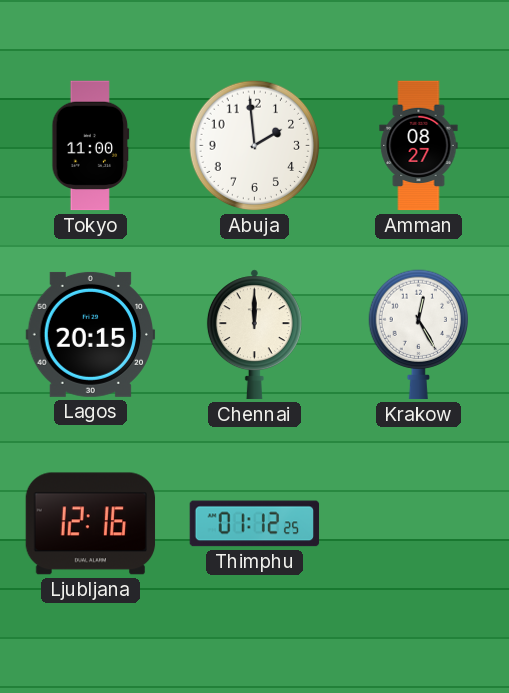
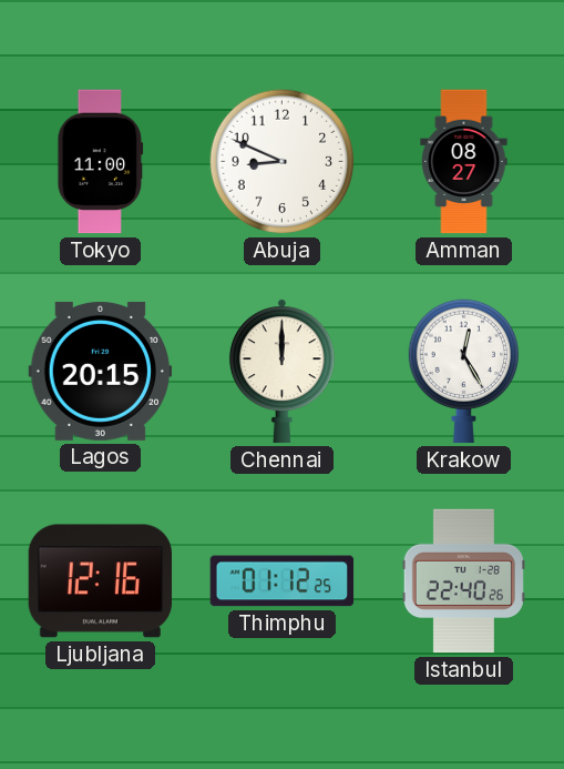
Abuja: 1:59 -> 8:49
Istanbul: none -> 22:40
